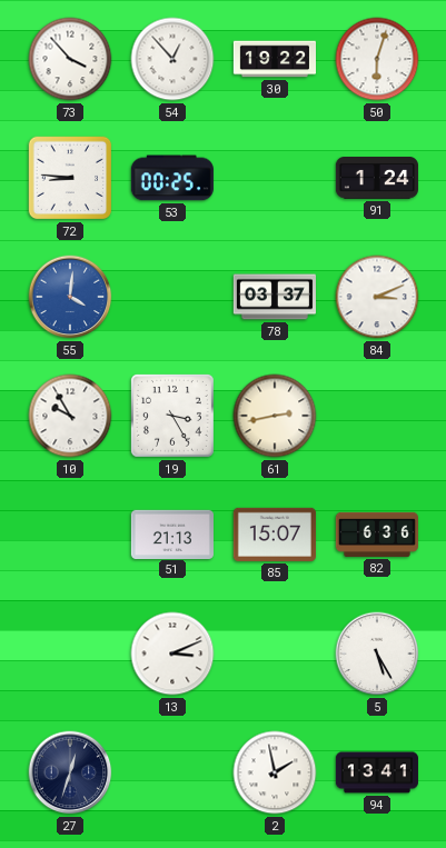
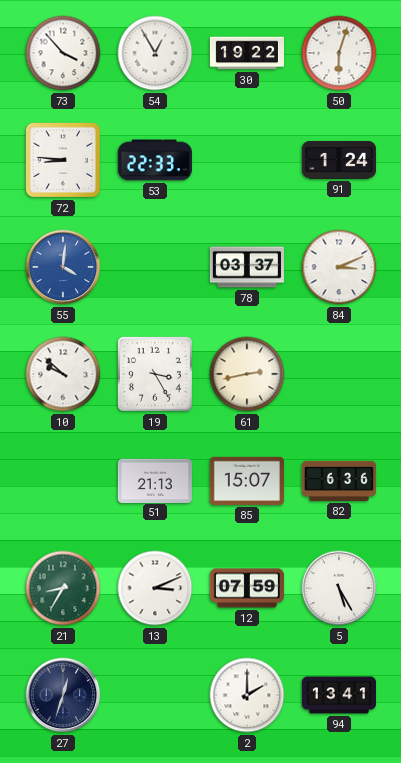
54: 12:53 -> 12:55
53: 00:25 -> 22:33
10: 9:55 -> 9:52
21: none -> 8:35
12: none -> 07:59
2: 1:58 -> 2:00
